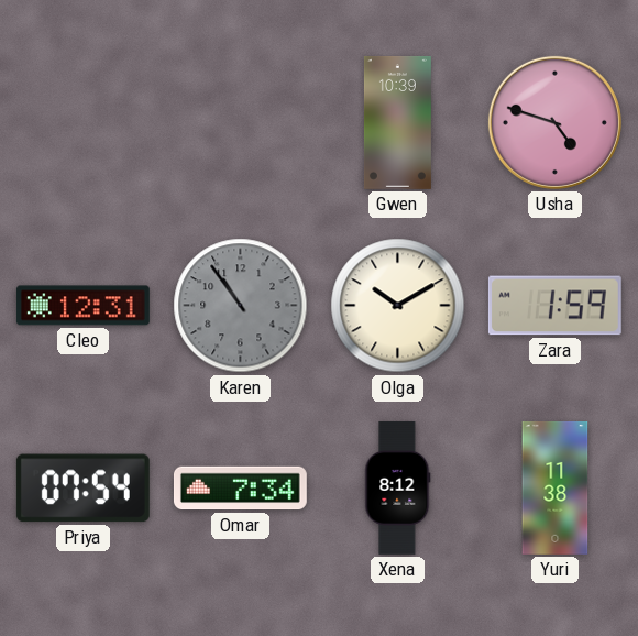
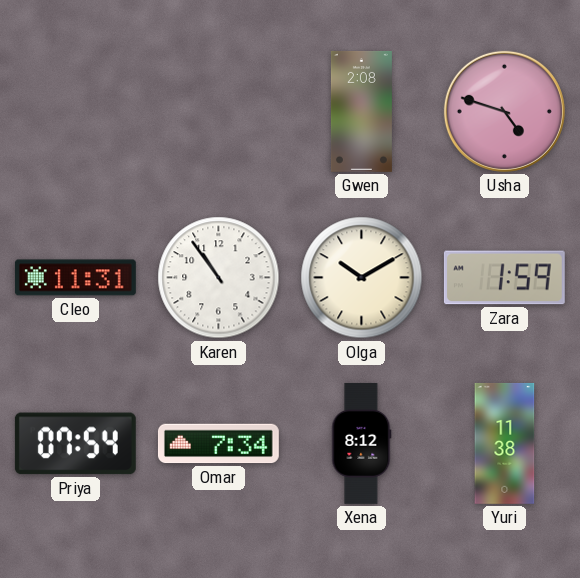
Gwen: 10:39 -> 2:08
Cleo: 12:31 -> 11:31
Karen dial: grey -> white
